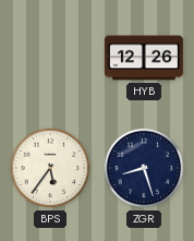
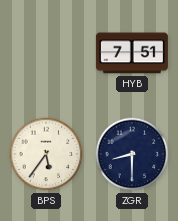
HYB: 12:26 -> 7:51
ZGR: 8:27 -> 8:30
